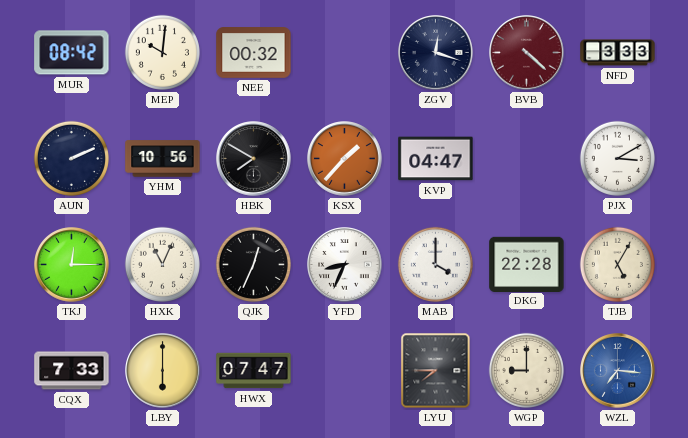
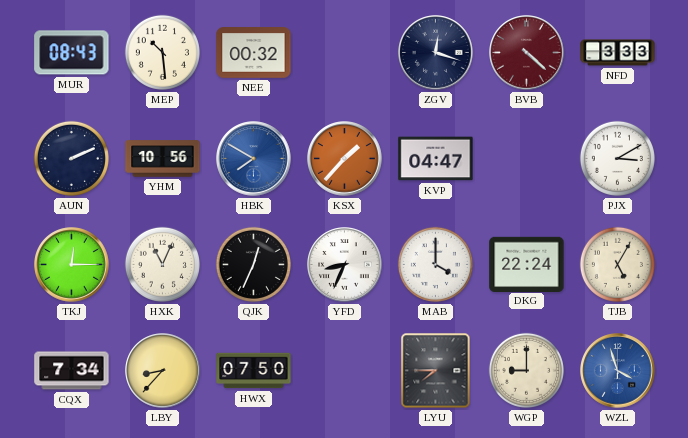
MUR: 08:42 -> 08:43
MEP: 10:01 -> 10:29
HBK dial: black -> blue
DKG: 22:28 -> 22:24
CQX: 7:33 -> 7:34
LBY: 6:00 -> 8:37
HWX: 07:47 -> 07:50
WZL: 7:16 -> 3:57
